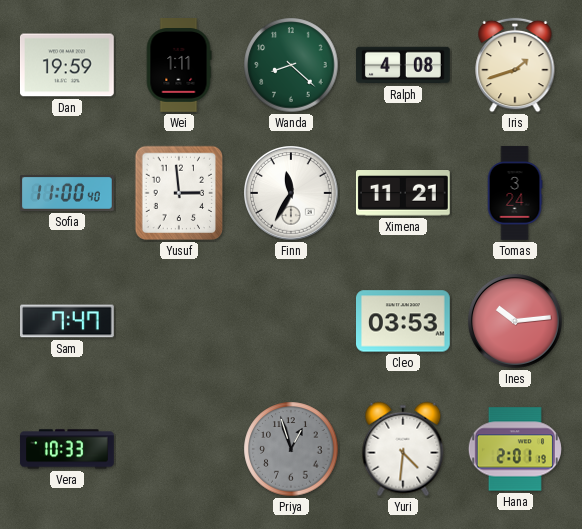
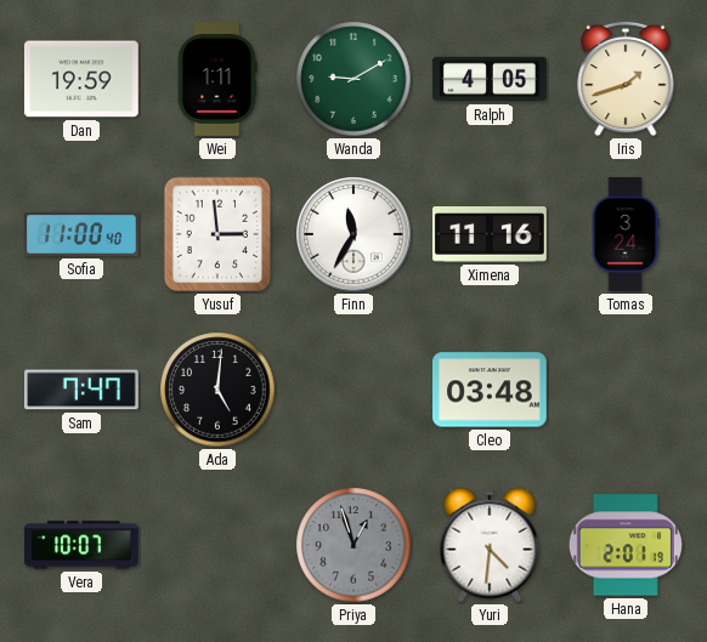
Wanda: 8:22 -> 9:10
Ralph: 4:08 -> 4:05
Ximena: 11:21 -> 11:16
Ada: none -> 5:01
Cleo: 03:53 -> 03:48
Ines: 10:14 -> none
Vera: 10:33 -> 10:07
